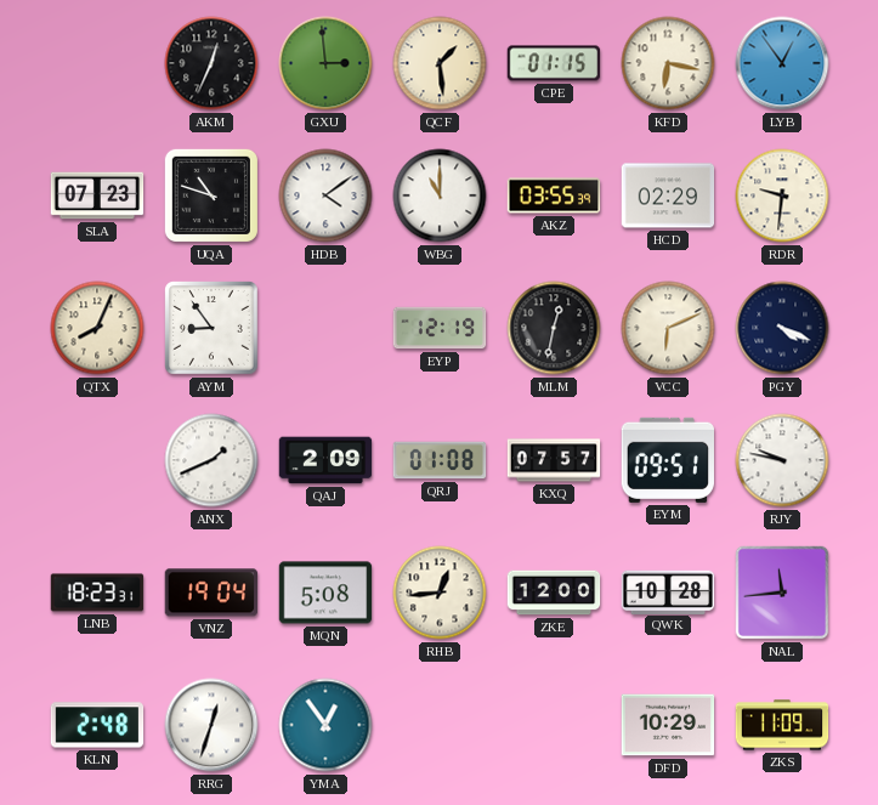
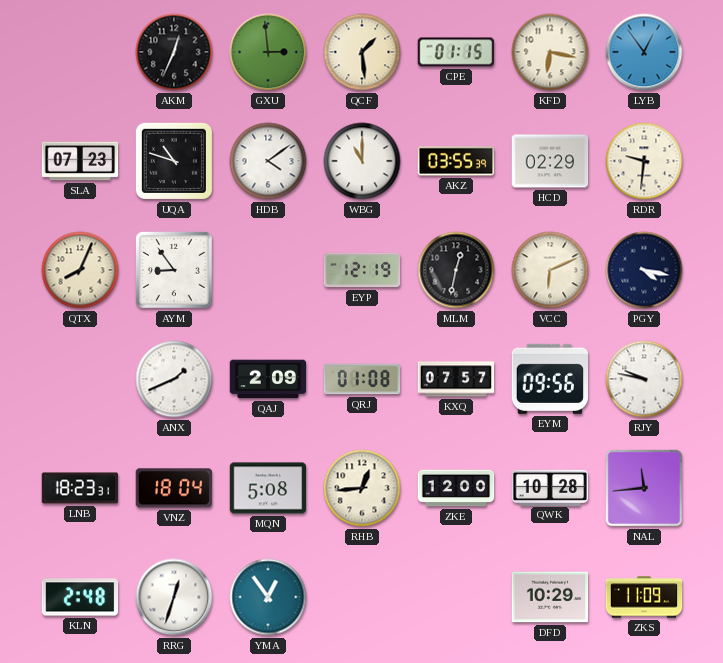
PGY: 4:19 -> 4:17
EYM: 09:51 -> 09:56
VNZ: 19:04 -> 18:04
